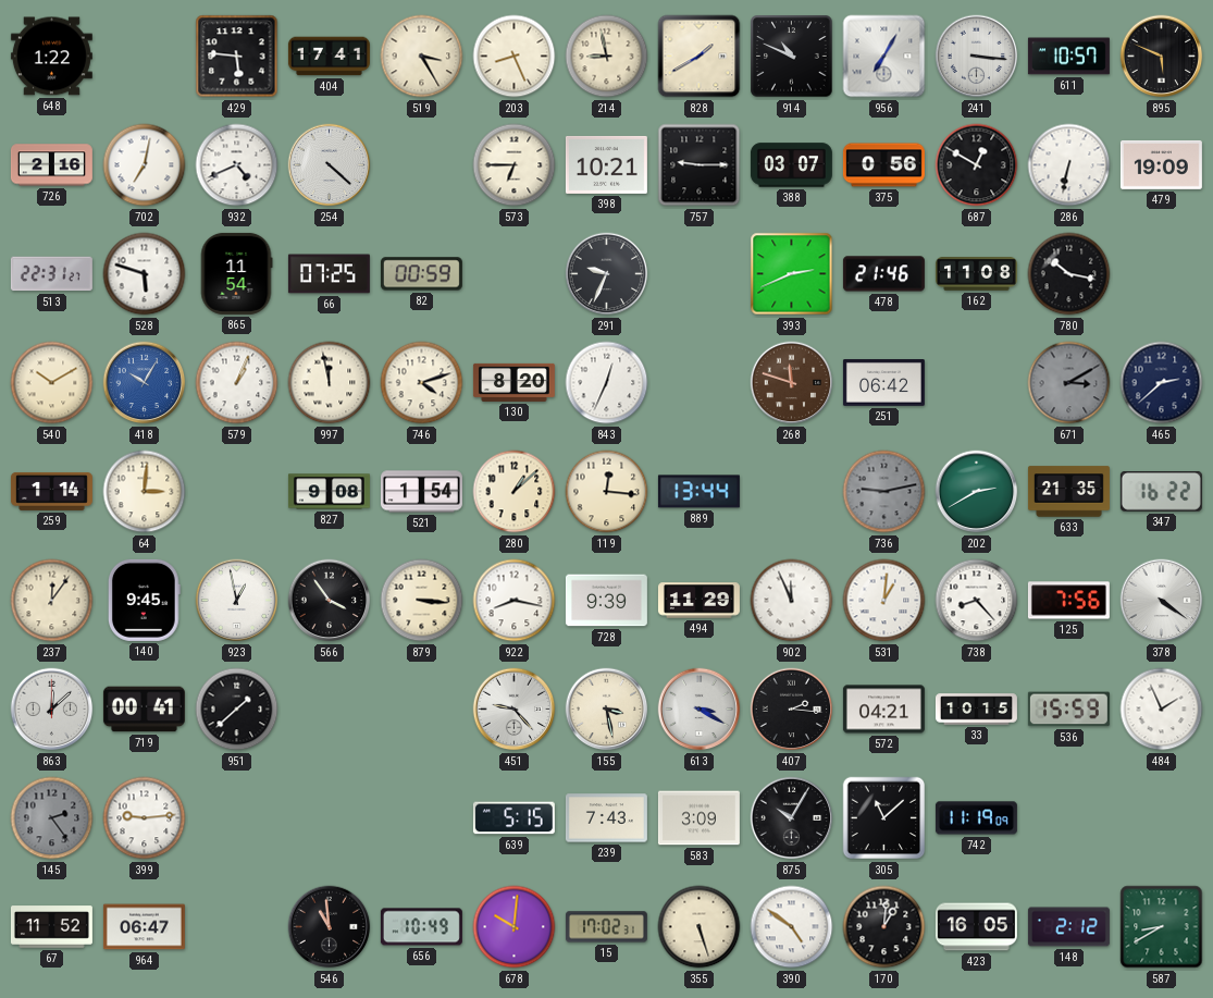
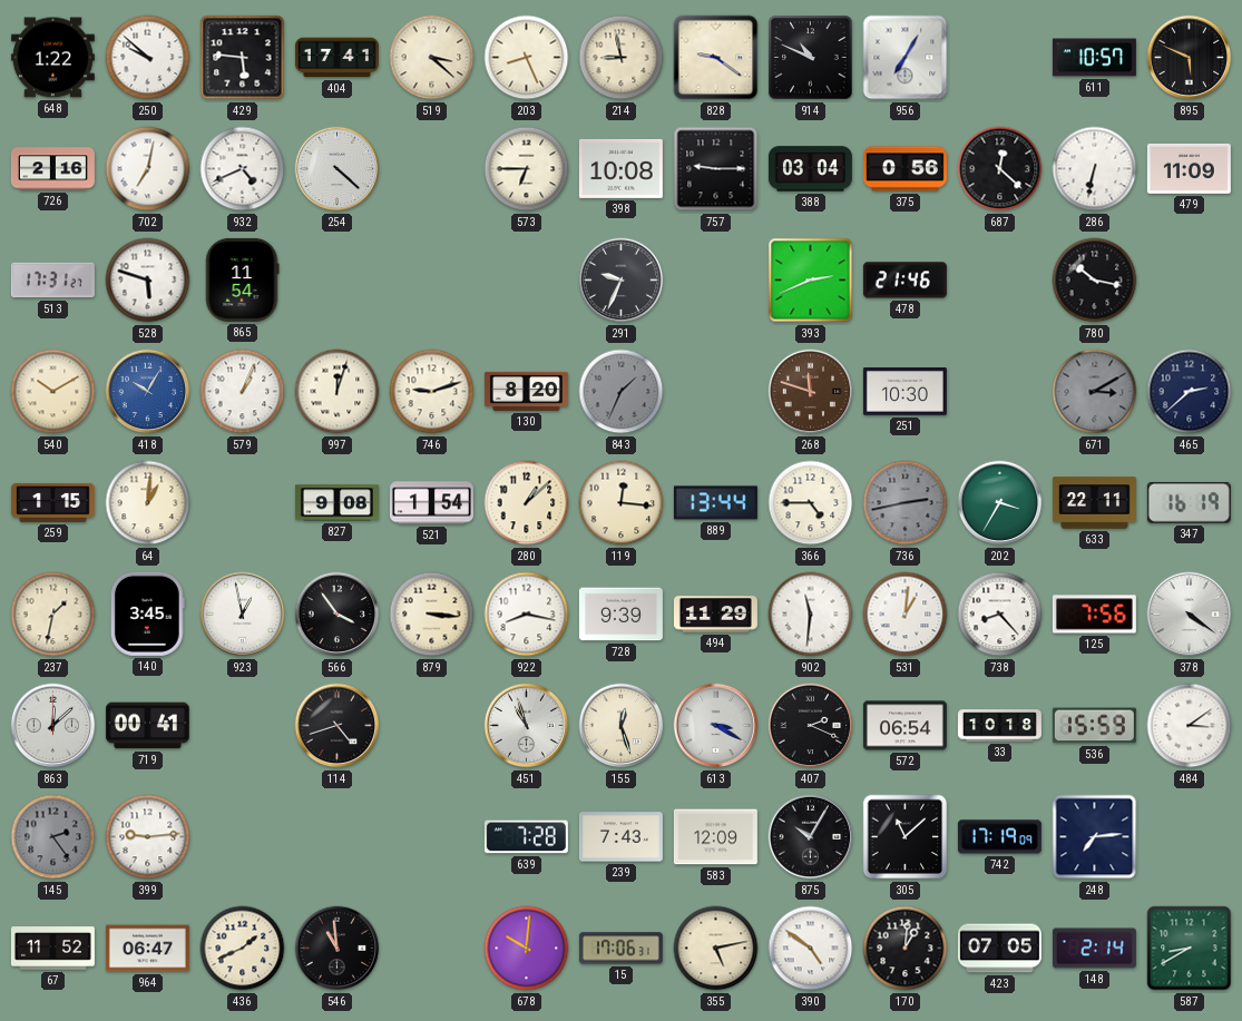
250: none -> 9:52
519: 3:25 -> 3:22
828: 1:40 -> 9:21
241: 3:16 -> none
398: 10:21 -> 10:08
388: 03:07 -> 03:04
687: 12:50 -> 12:22
479: 19:09 -> 11:09
513: 22:31 -> 17:31
66: 07:25 -> none
82: 00:59 -> none
162: 11:08 -> none
997: 11:58 -> 12:03
746: 4:12 -> 9:12
843: 12:34 -> 1:34
843 dial: white -> grey
251: 06:42 -> 10:30
259: 1:14 -> 1:15
64: 3:01 -> 1:01
366: none -> 4:45
736: 9:13 -> 2:43
202: 2:40 -> 3:35
633: 21:35 -> 22:11
347: 16:22 -> 16:19
237: 12:06 -> 1:32
140: 9:45 -> 3:45
902: 11:56 -> 11:31
951: 1:38 -> none
114: none -> 4:42
451: 9:23 -> 10:57
155: 3:28 -> 12:27
407: 2:16 -> 2:19
572: 04:21 -> 06:54
33: 10:15 -> 10:18
484: 1:56 -> 3:09
639: 5:15 -> 7:28
583: 3:09 -> 12:09
742: 11:19 -> 17:19
248: none -> 7:14
436: none -> 1:41
656: 10:49 -> none
15: 17:02 -> 17:06
355: 5:27 -> 5:13
423: 16:05 -> 07:05
148: 2:12 -> 2:14
